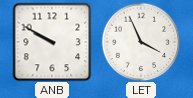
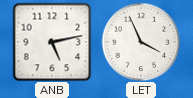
ANB: 9:50 -> 5:13
